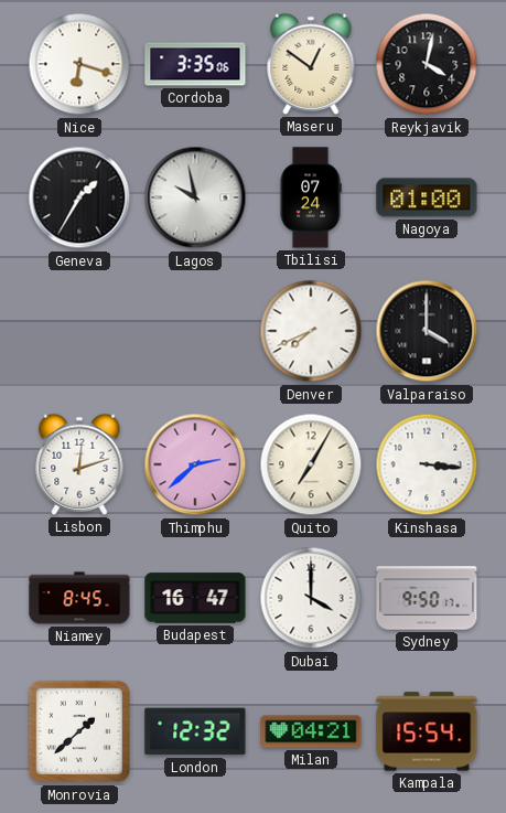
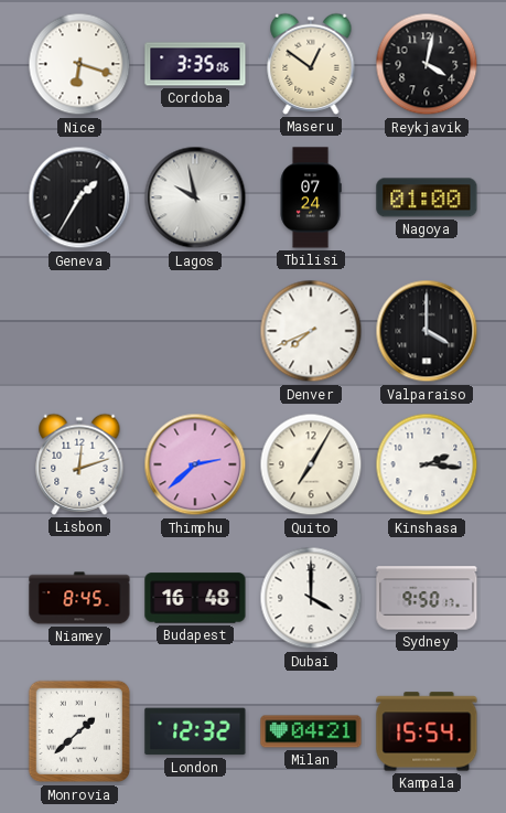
Kinshasa: 3:16 -> 2:16
Budapest: 16:47 -> 16:48
